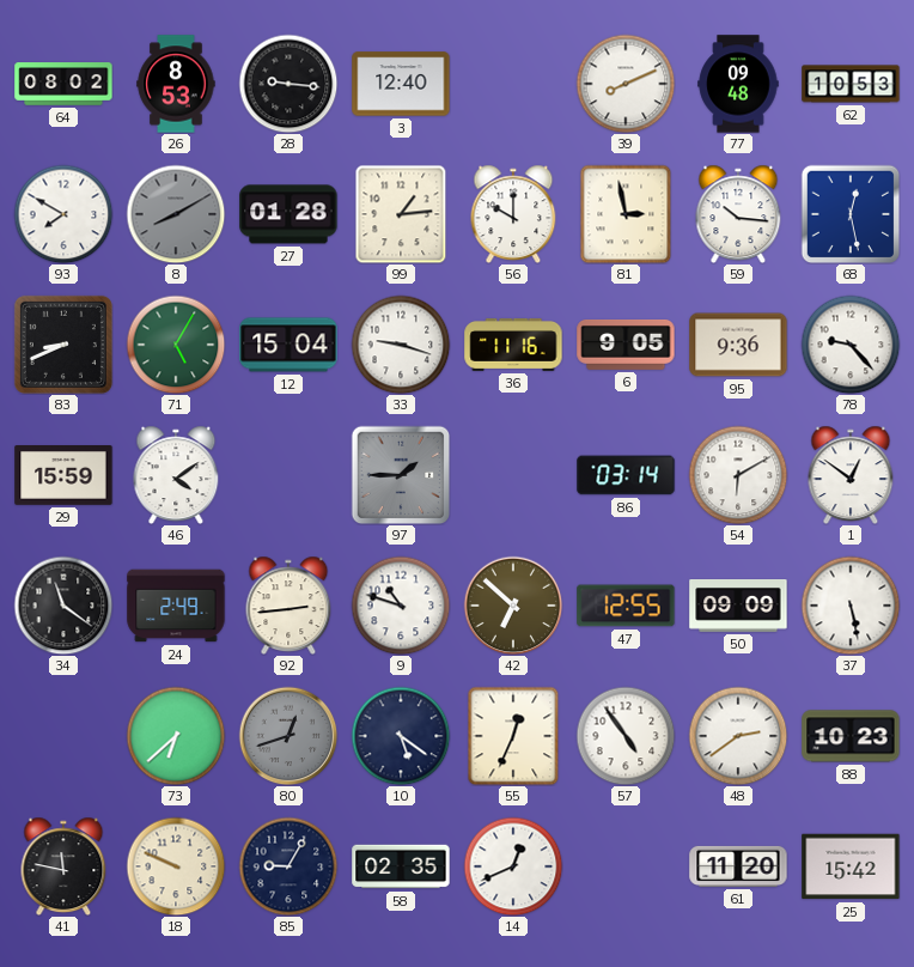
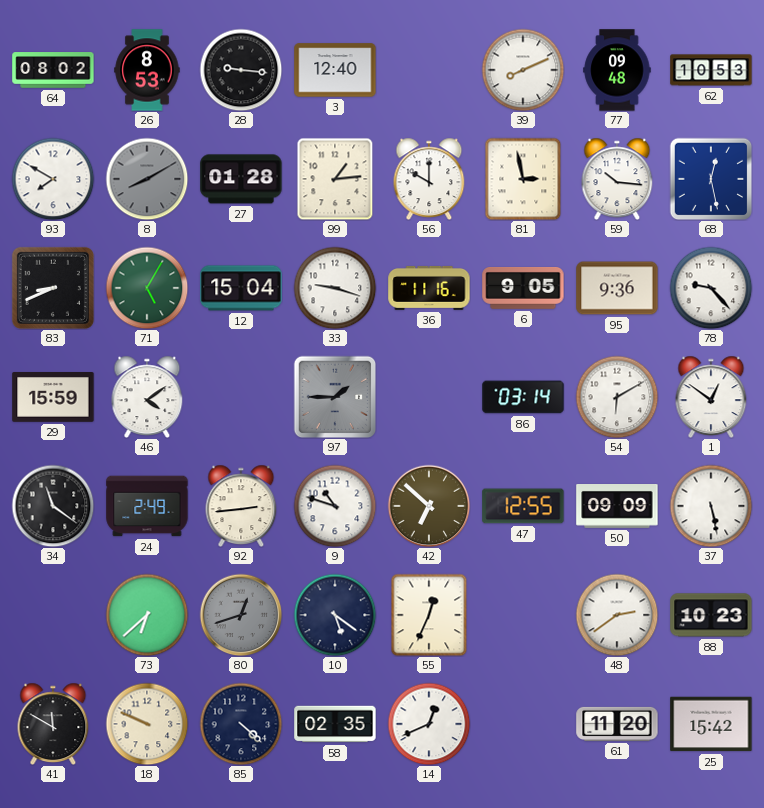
57: 4:54 -> none
41: 11:47 -> 11:50
85: 9:05 -> 4:22
